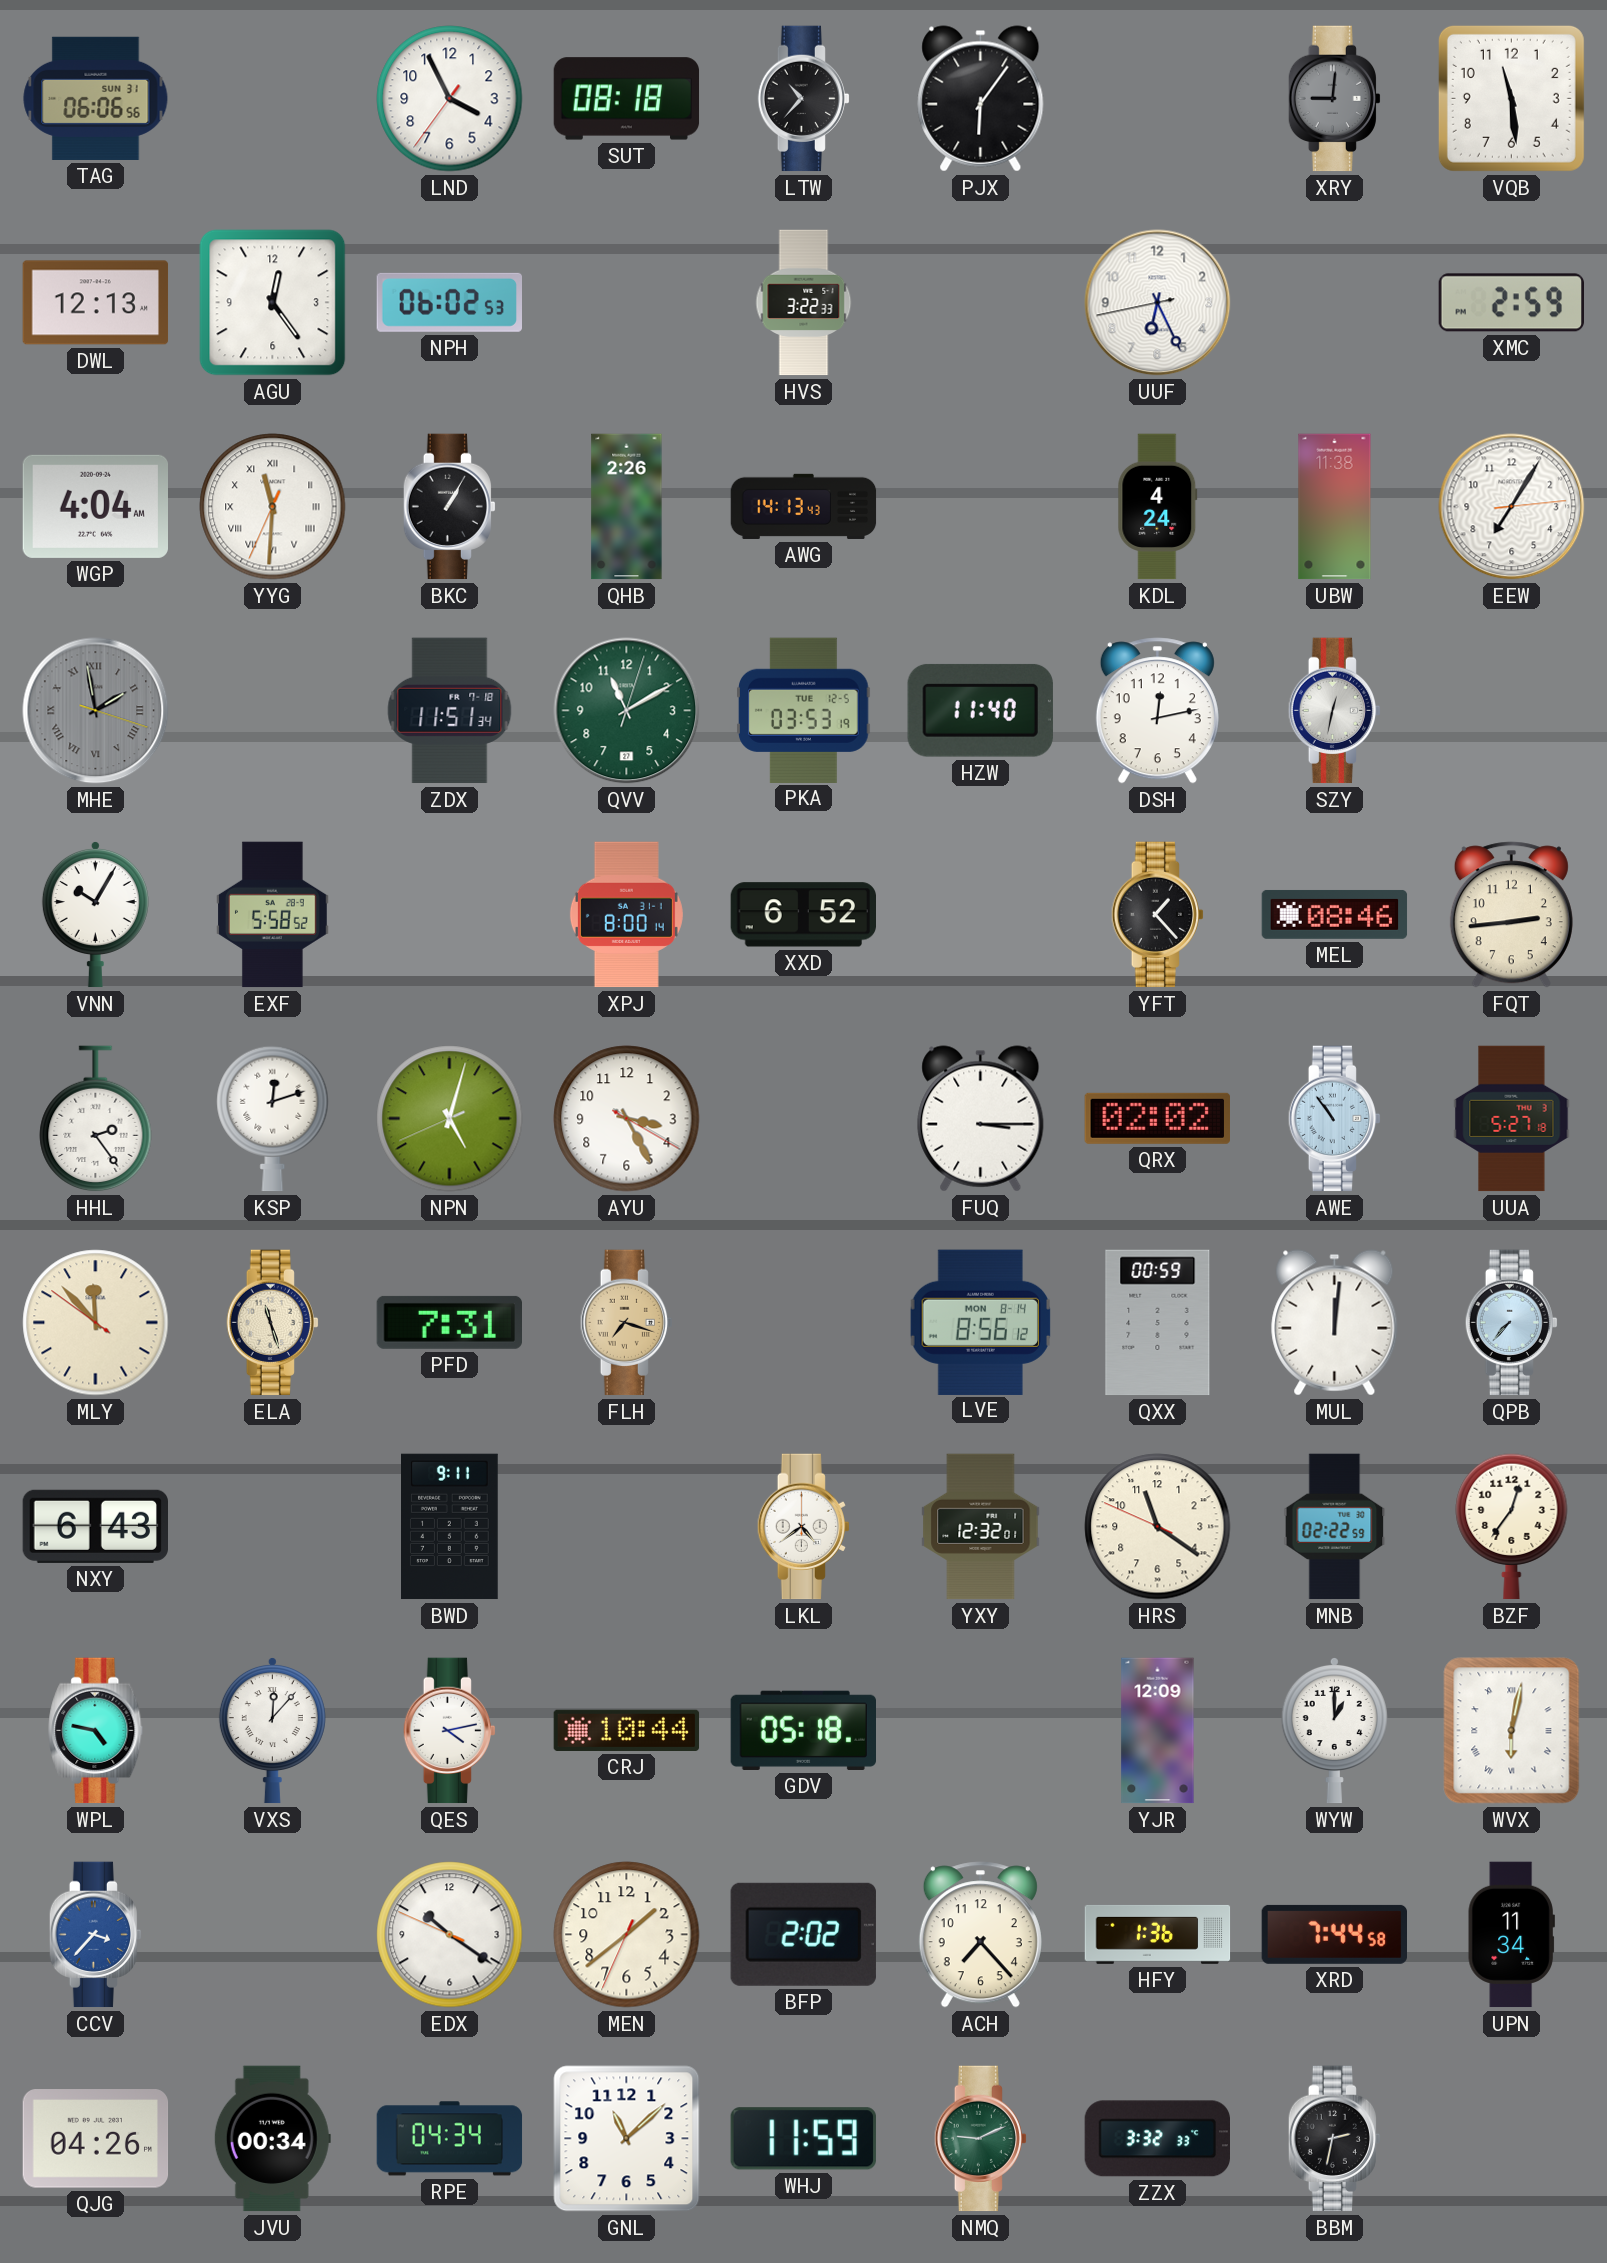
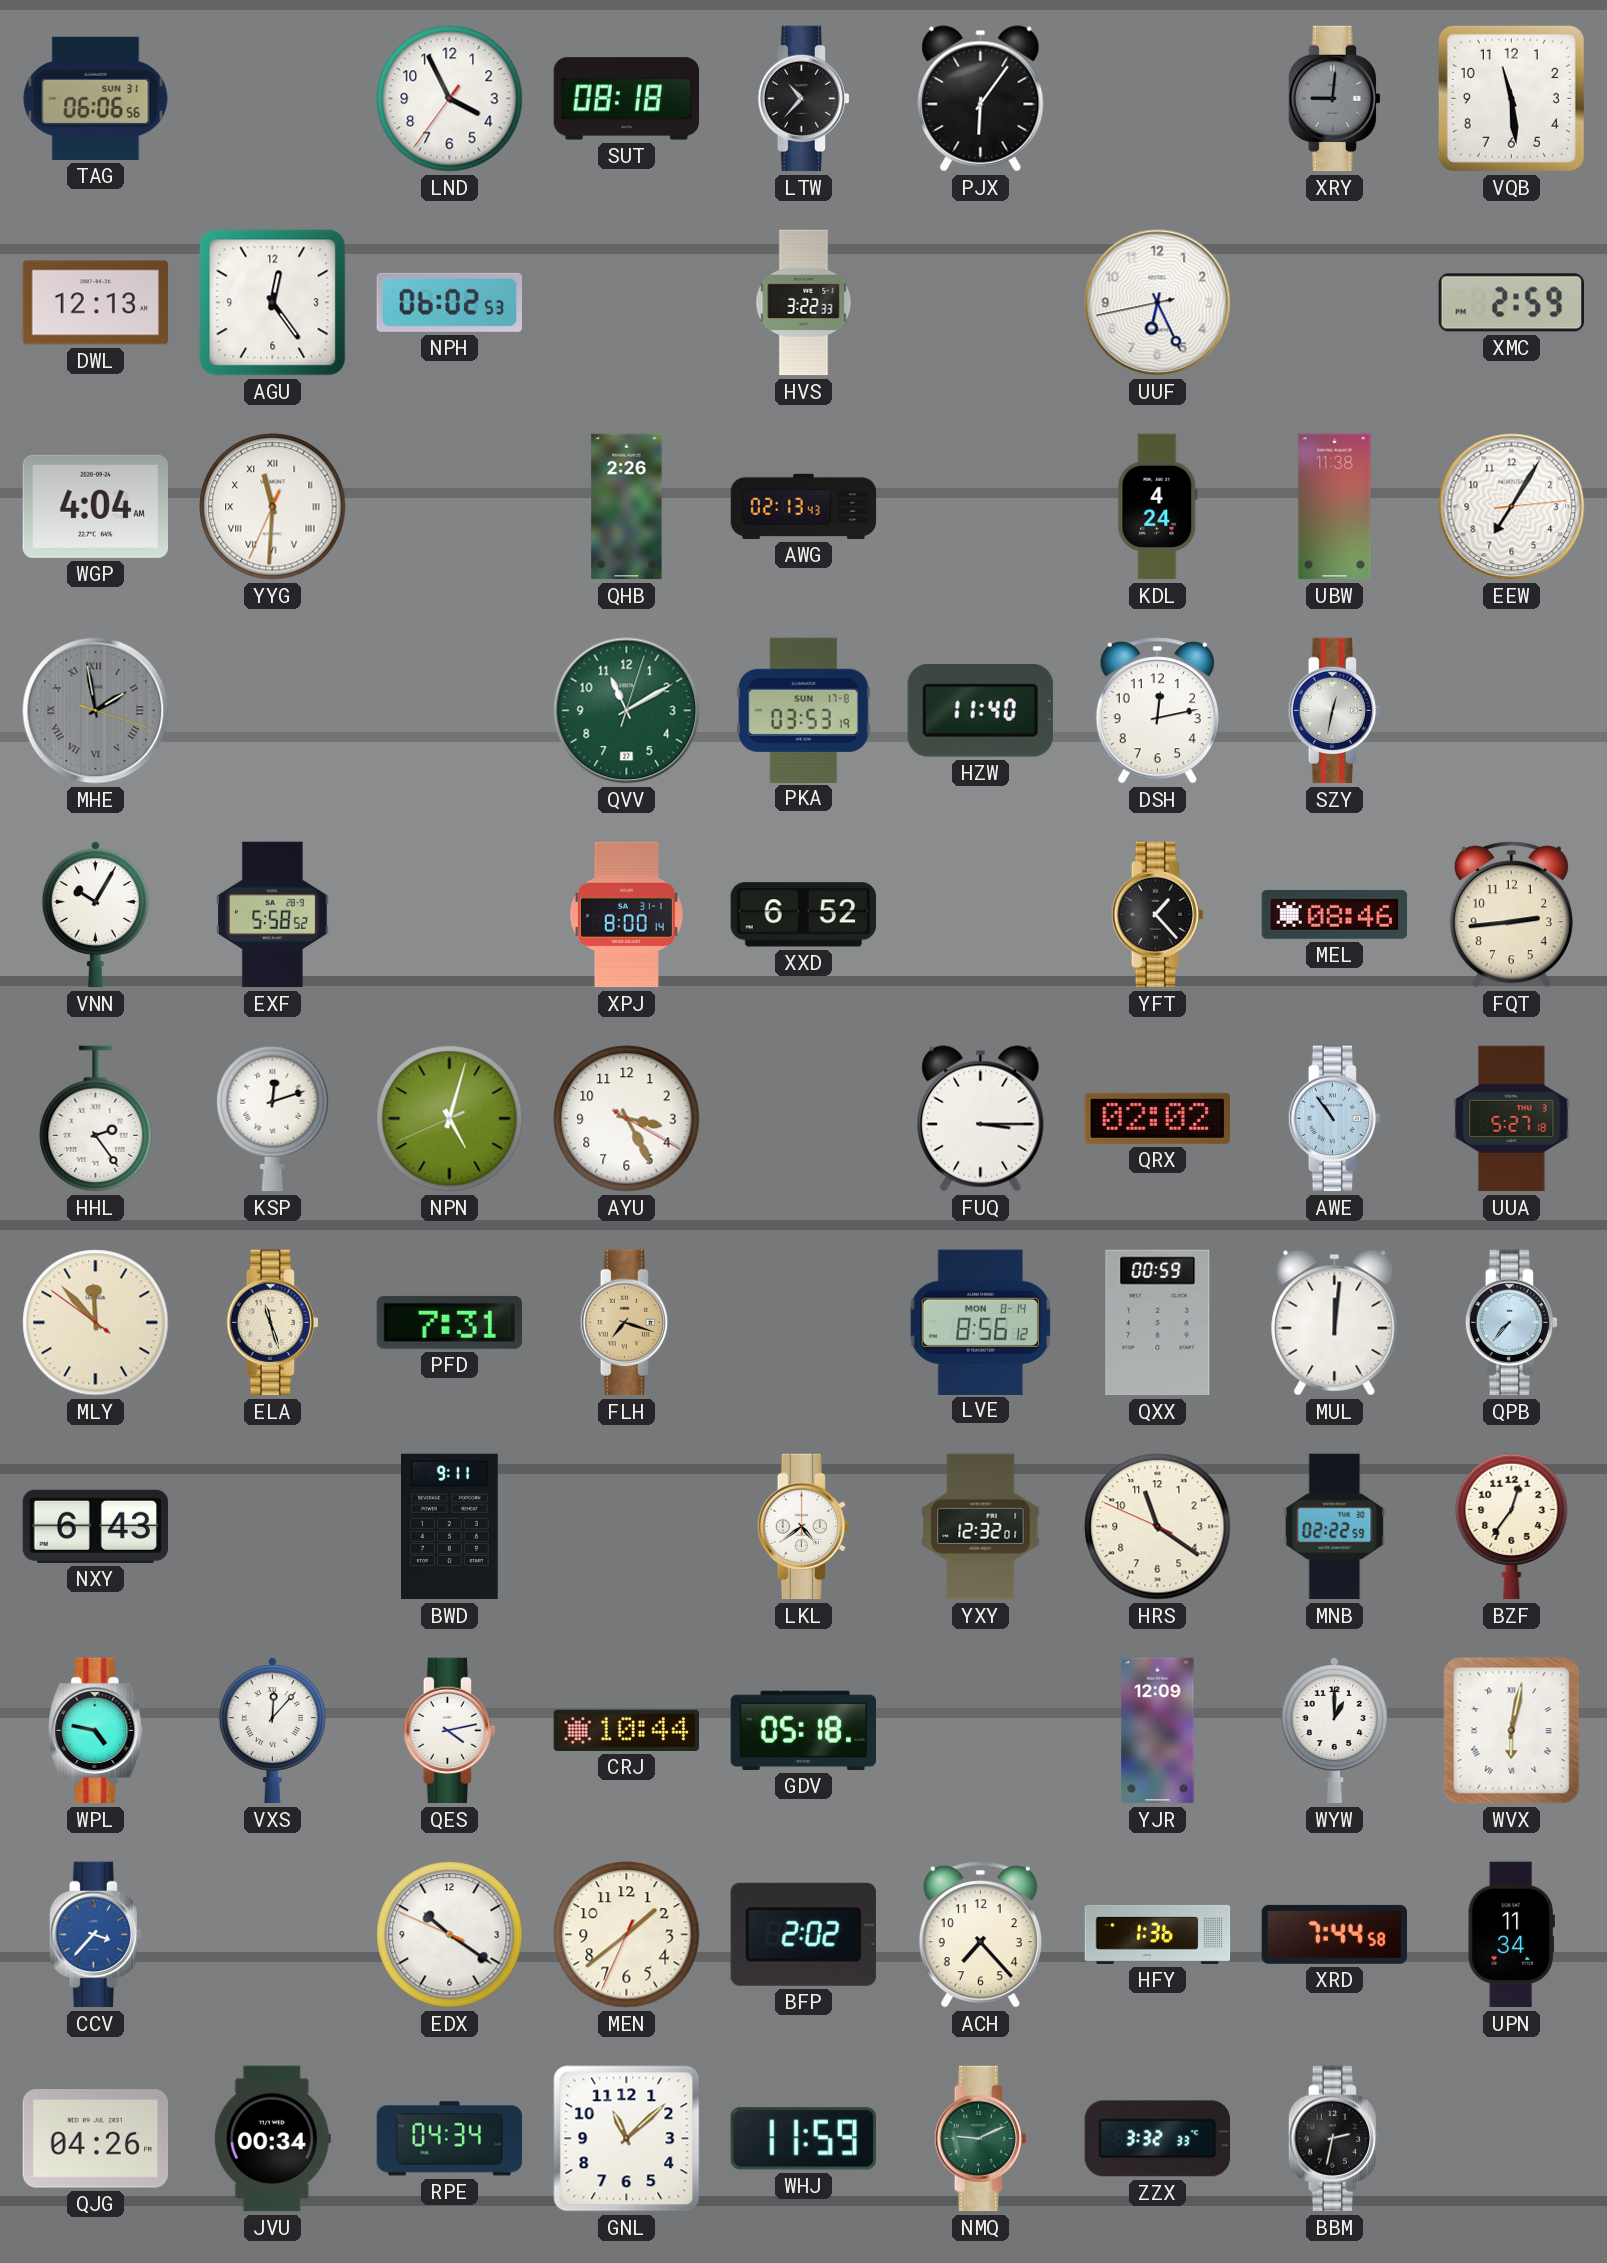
BKC: 1:05 -> none
AWG: 14:13 -> 02:13
ZDX: 11:51 -> none
PKA date: TUE 12-5 -> SUN 17-8
